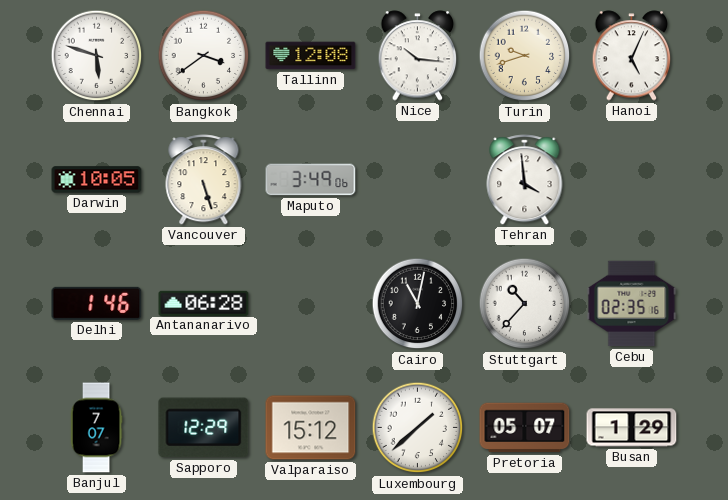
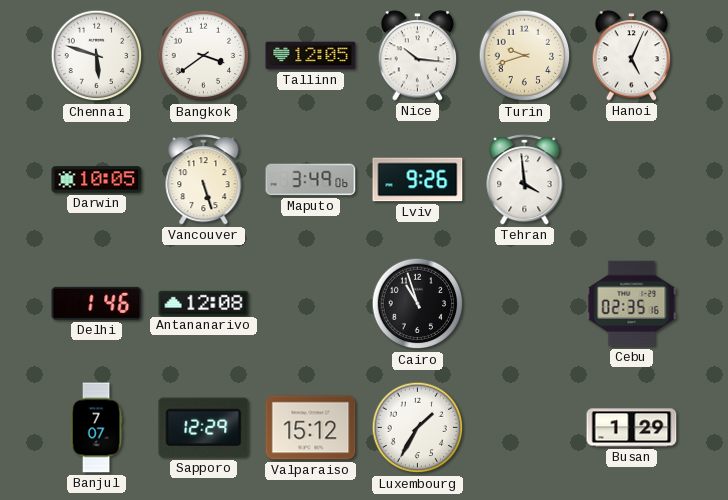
Tallinn: 12:08 -> 12:05
Lviv: none -> 9:26
Antananarivo: 06:28 -> 12:08
Cairo: 11:02 -> 10:57
Stuttgart: 10:37 -> none
Luxembourg: 1:38 -> 1:35
Pretoria: 05:07 -> none
